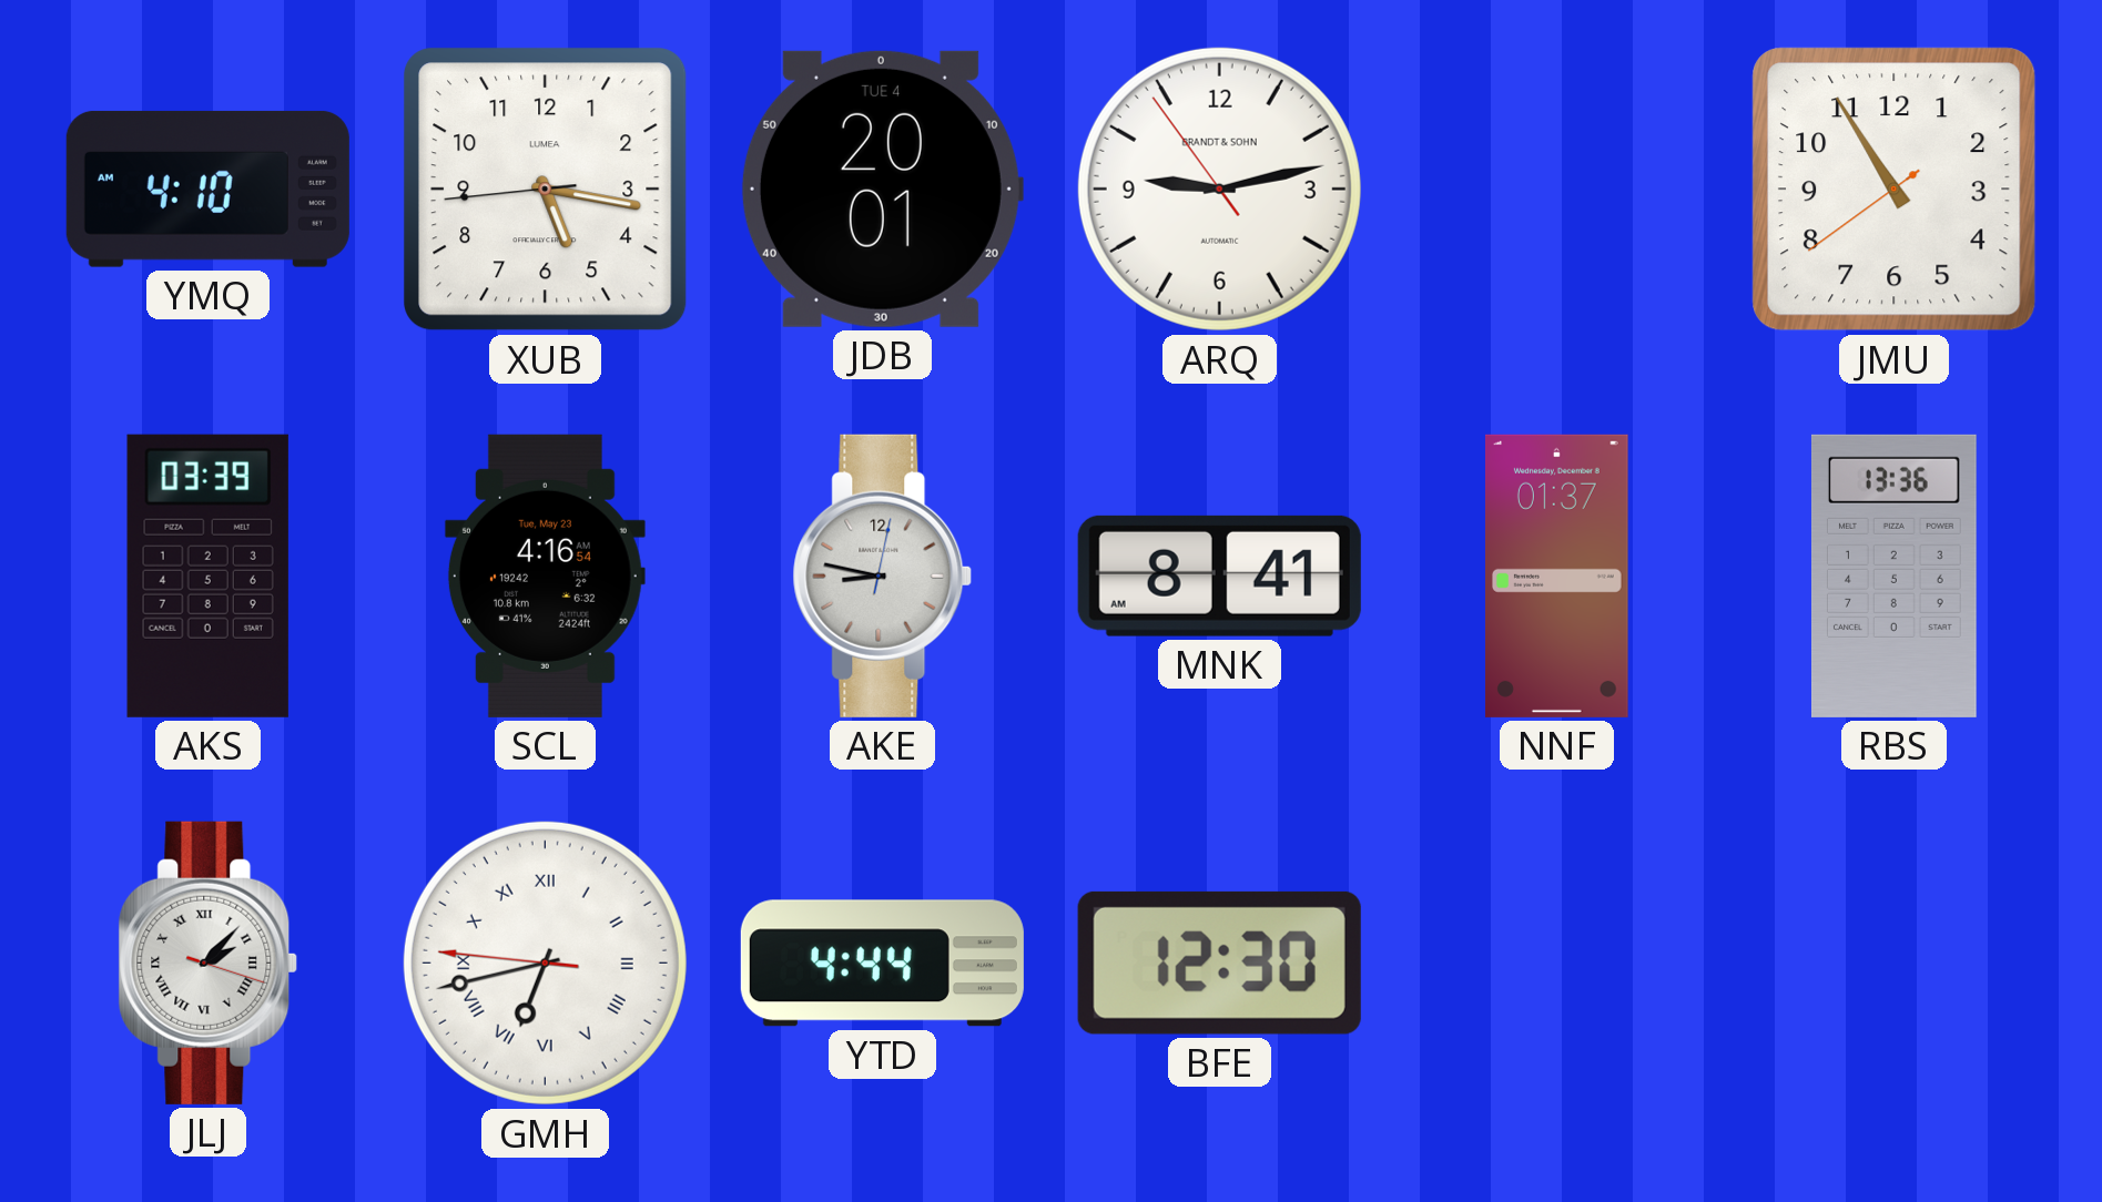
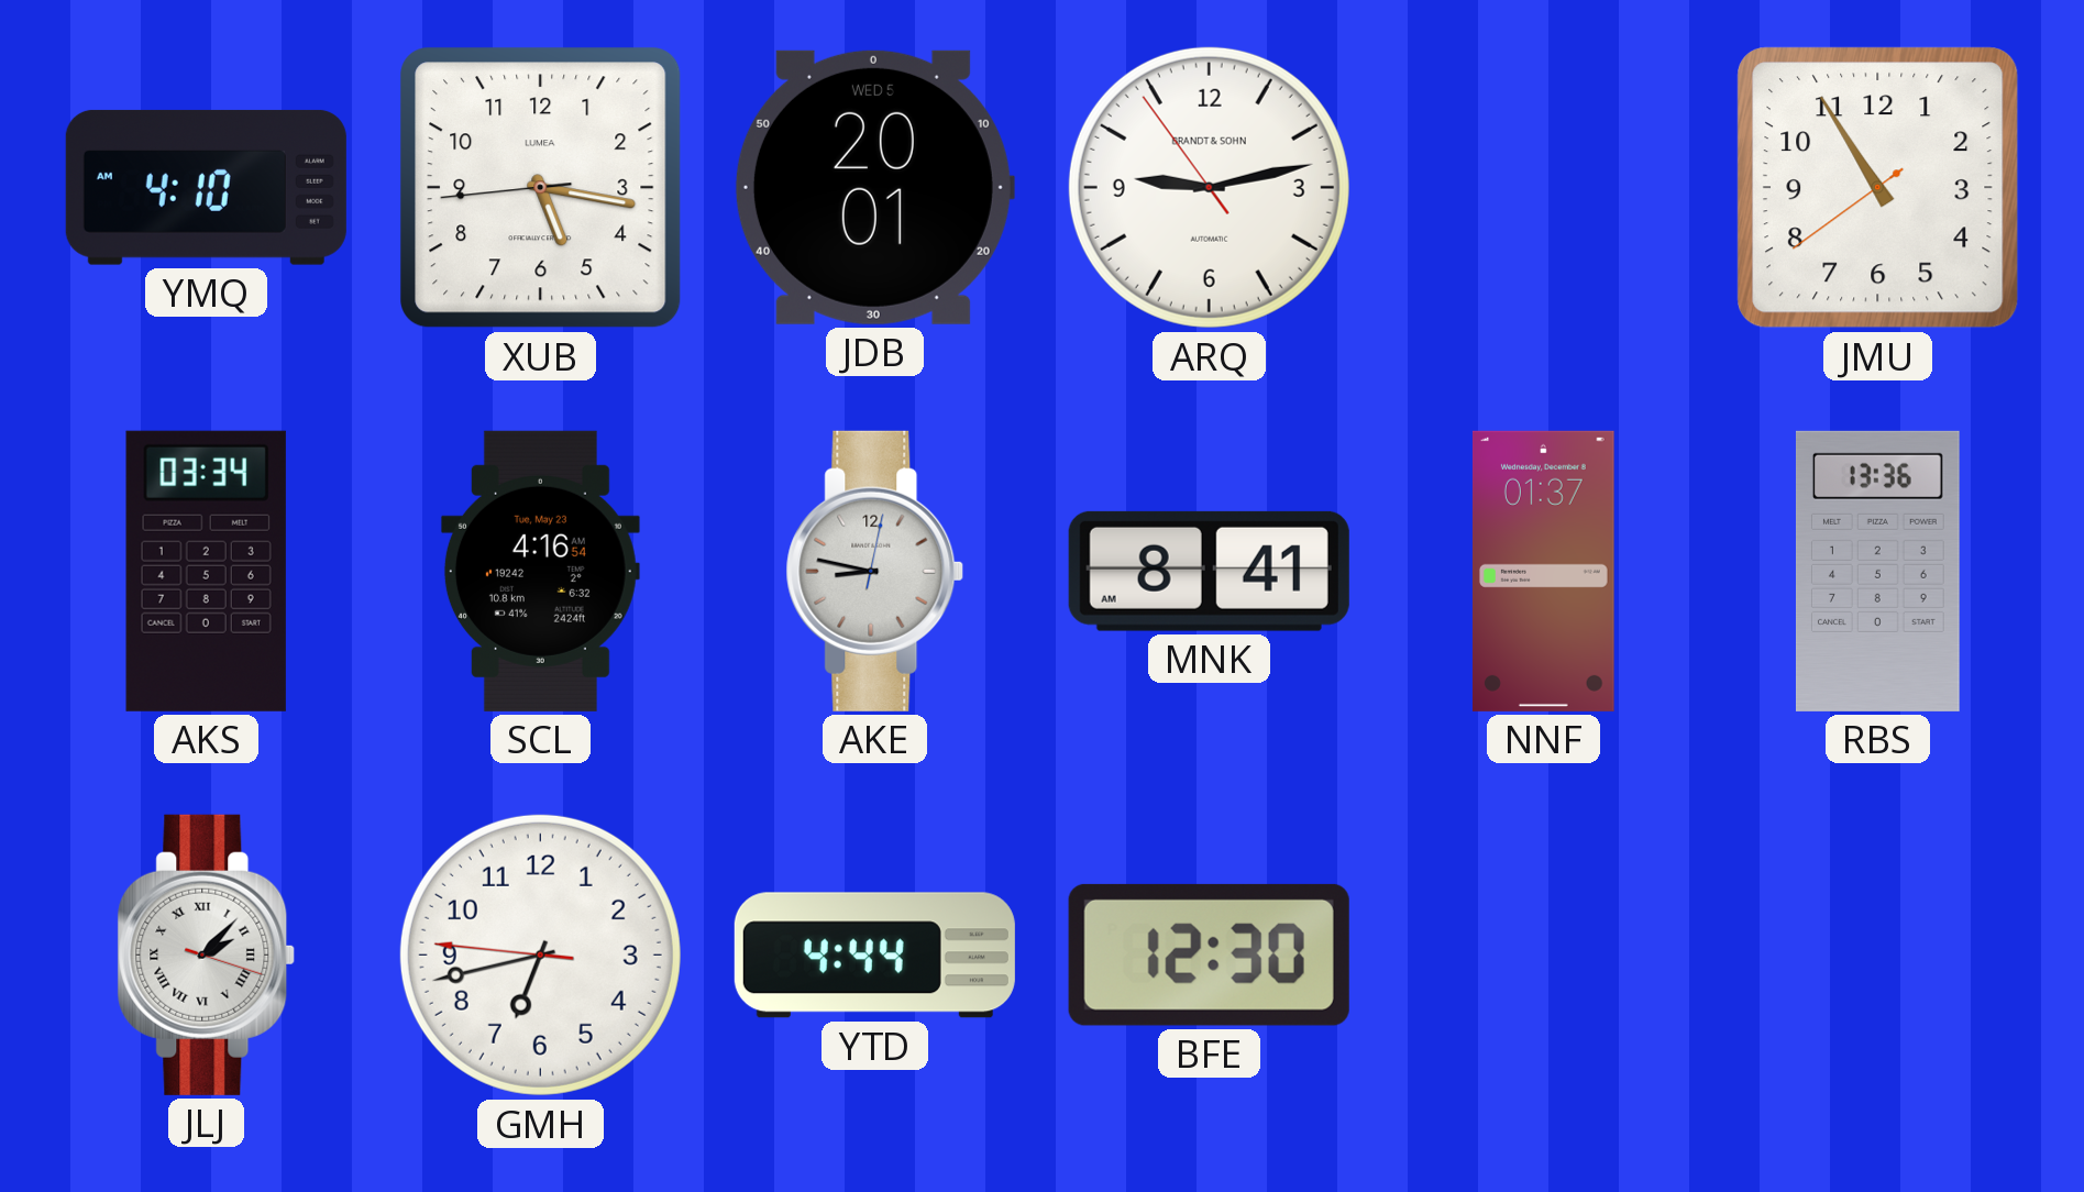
JDB date: TUE 4 -> WED 5
AKS: 03:39 -> 03:34
GMH numerals: Roman -> Arabic
